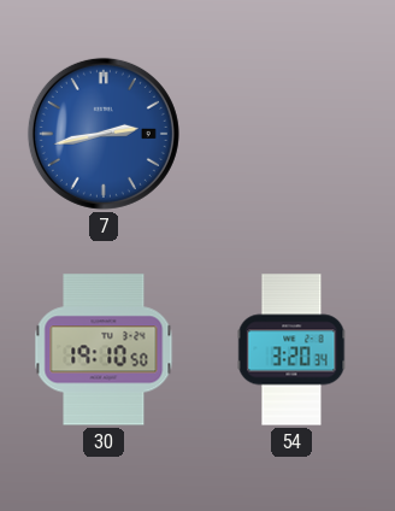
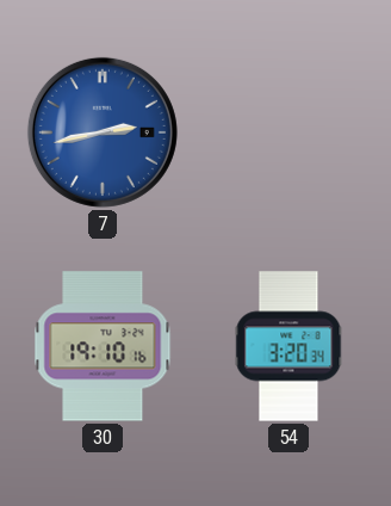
30: 19:10:50 -> 19:10:16
